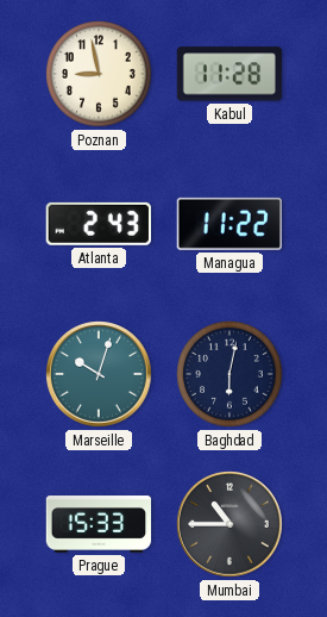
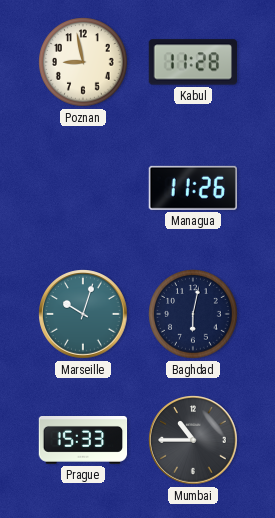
Atlanta: 2:43 -> none
Managua: 11:22 -> 11:26
